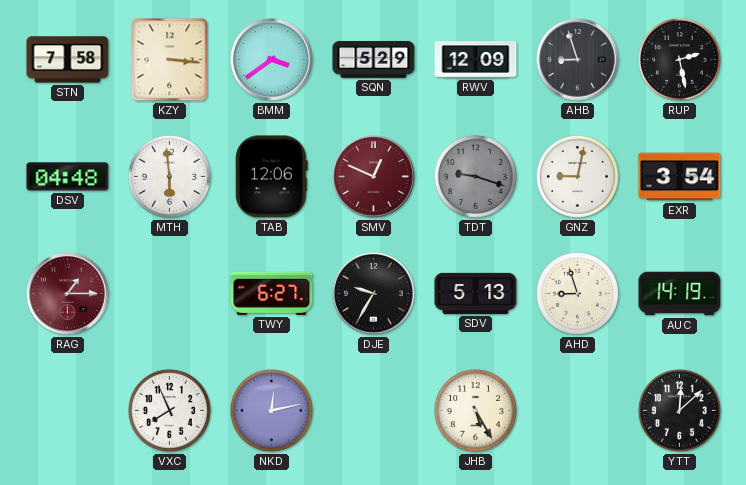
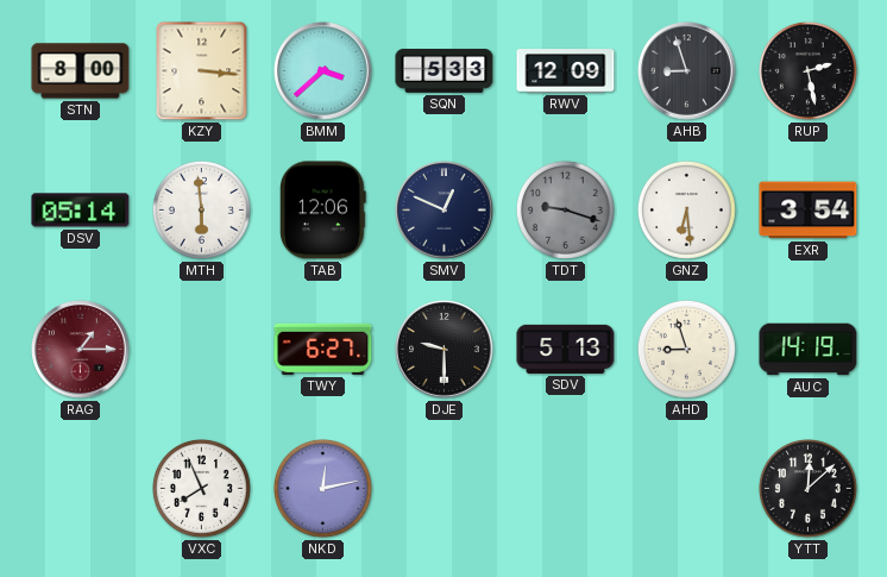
STN: 7:58 -> 8:00
BMM: 3:39 -> 3:38
SQN: 5:29 -> 5:33
DSV: 04:48 -> 05:14
SMV dial: burgundy -> navy
GNZ: 9:02 -> 6:29
DJE: 9:35 -> 9:30
JHB: 5:25 -> none
